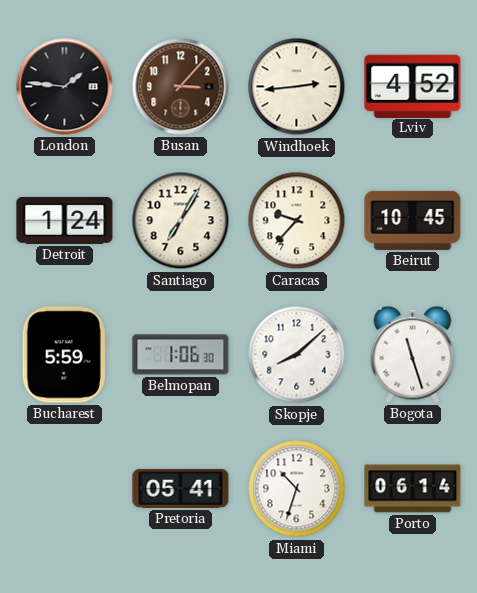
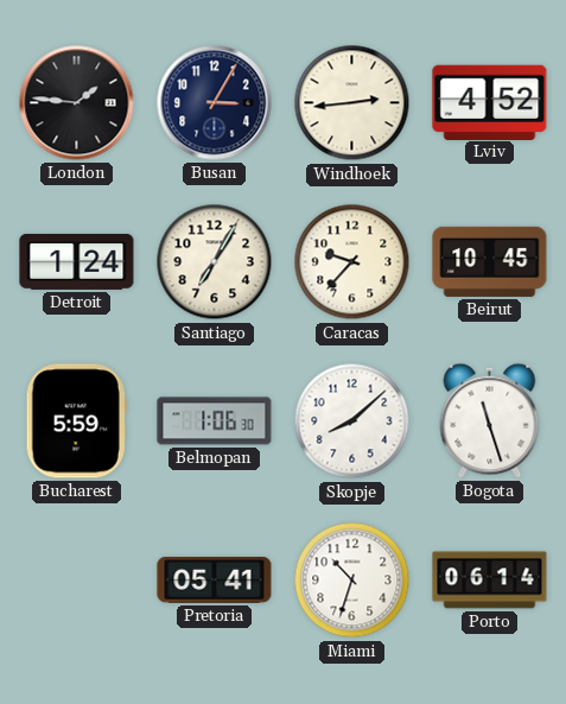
Busan: 3:07 -> 3:05
Busan dial: brown -> navy
